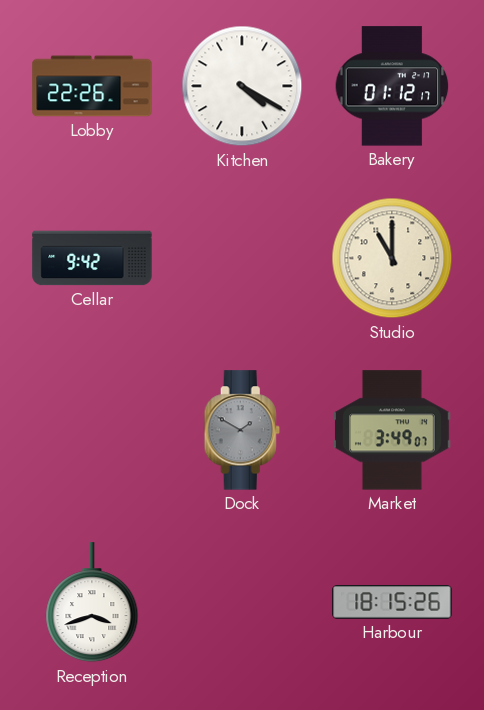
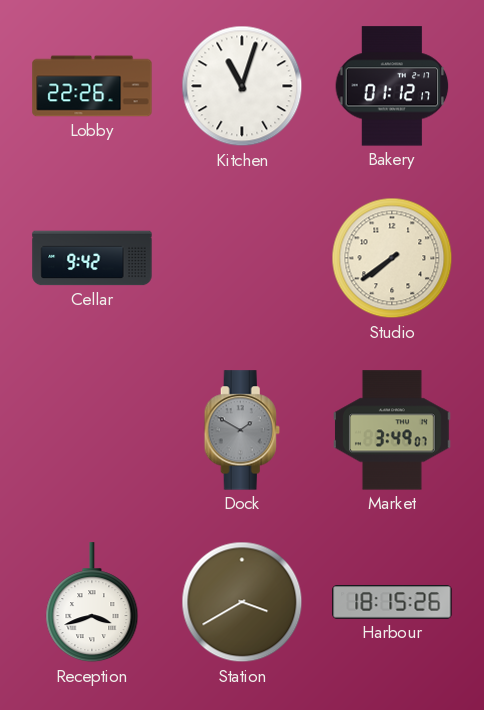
Kitchen: 4:20 -> 11:03
Studio: 11:00 -> 7:39
Station: none -> 3:40
